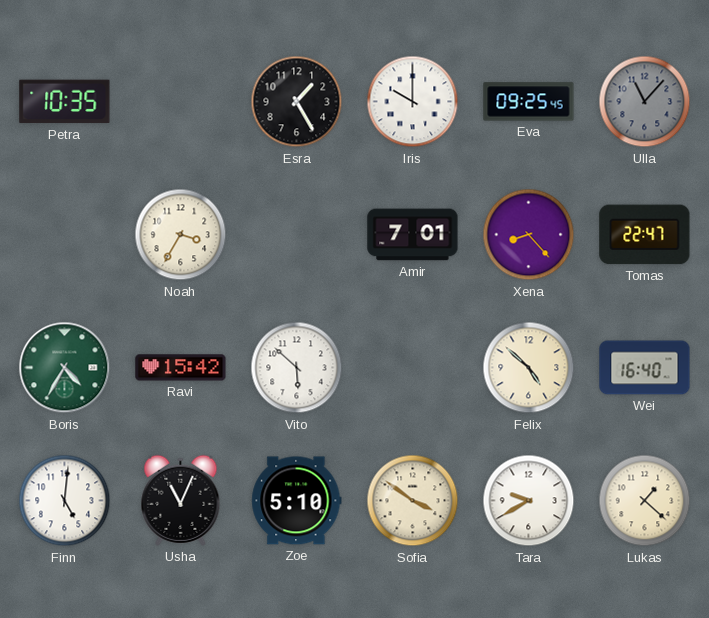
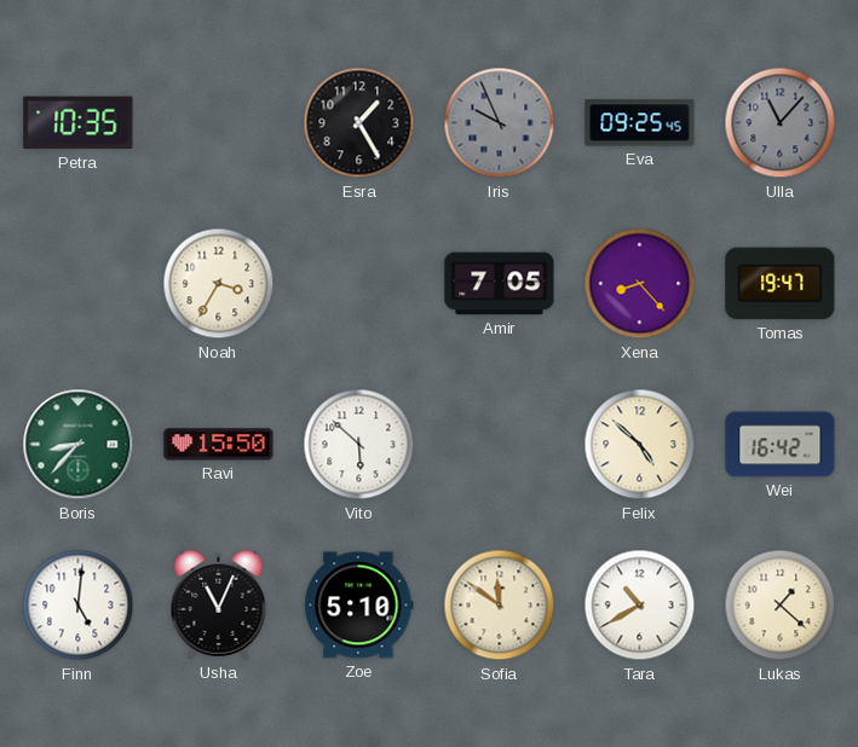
Iris: 10:00 -> 9:56
Iris dial: white -> grey
Amir: 7:01 -> 7:05
Tomas: 22:47 -> 19:47
Boris: 4:35 -> 8:37
Ravi: 15:42 -> 15:50
Wei: 16:40 -> 16:42
Sofia: 3:51 -> 11:51
Tara: 9:40 -> 10:40
